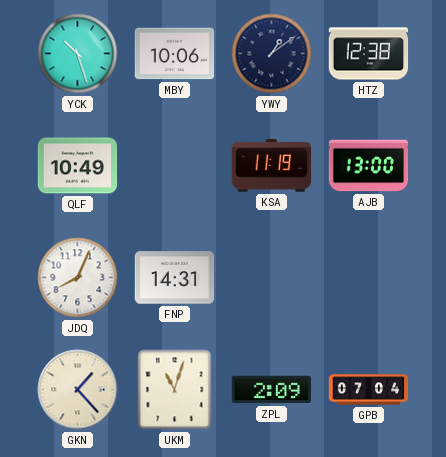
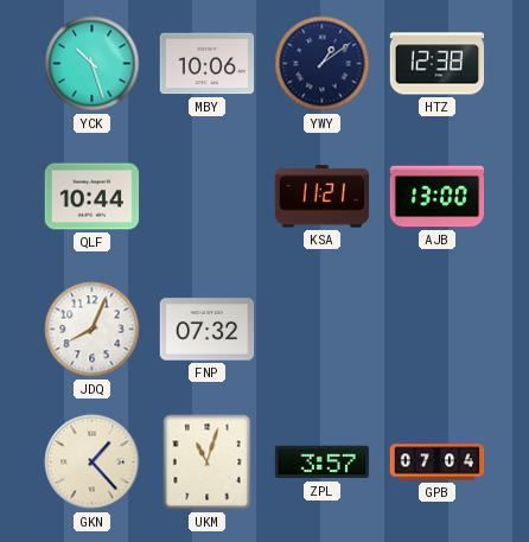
QLF: 10:49 -> 10:44
KSA: 11:19 -> 11:21
FNP: 14:31 -> 07:32
ZPL: 2:09 -> 3:57
